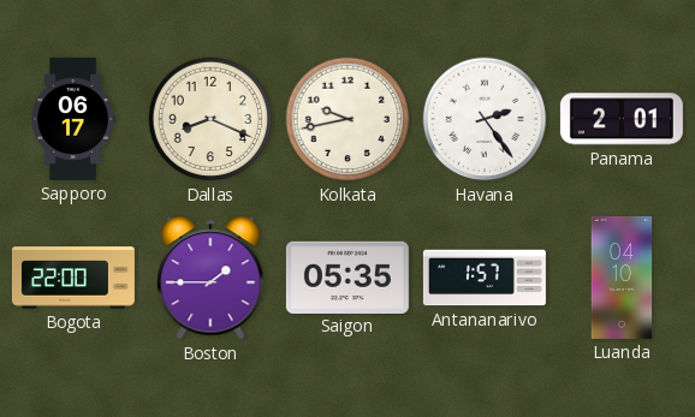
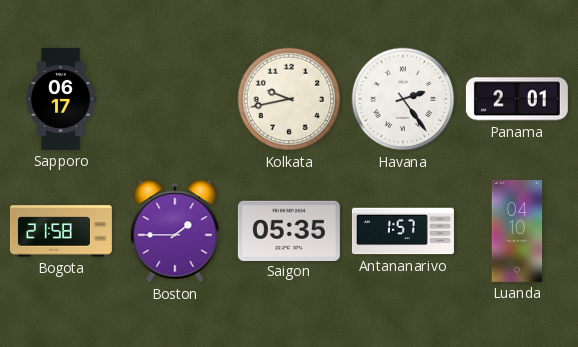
Dallas: 8:19 -> none
Bogota: 22:00 -> 21:58
